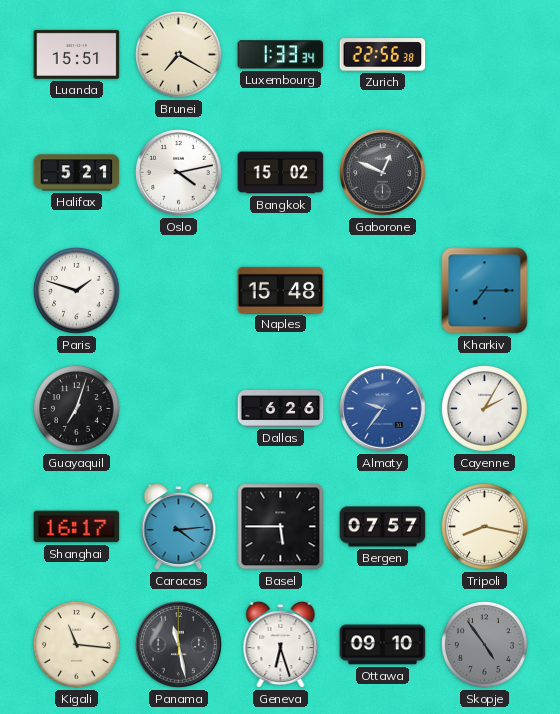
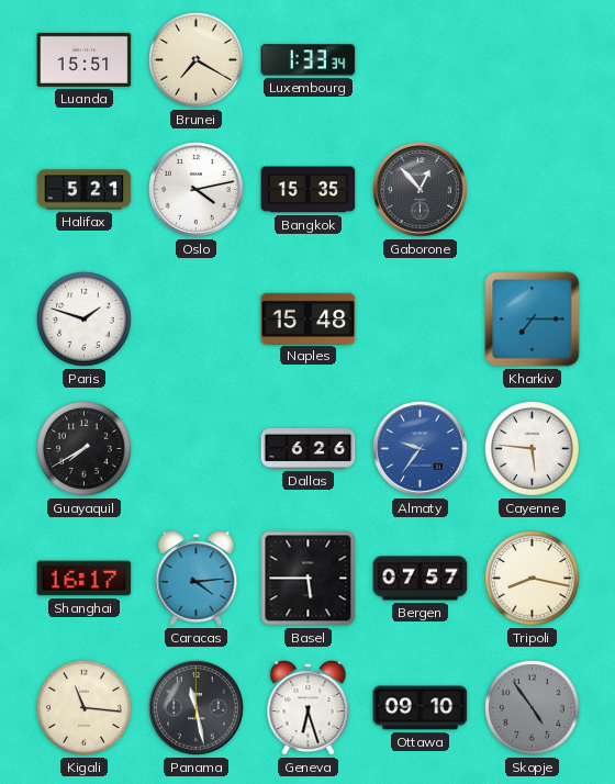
Zurich: 22:56 -> none
Bangkok: 15:02 -> 15:35
Gaborone: 12:49 -> 12:53
Guayaquil: 7:03 -> 7:40
Cayenne: 2:05 -> 5:46
